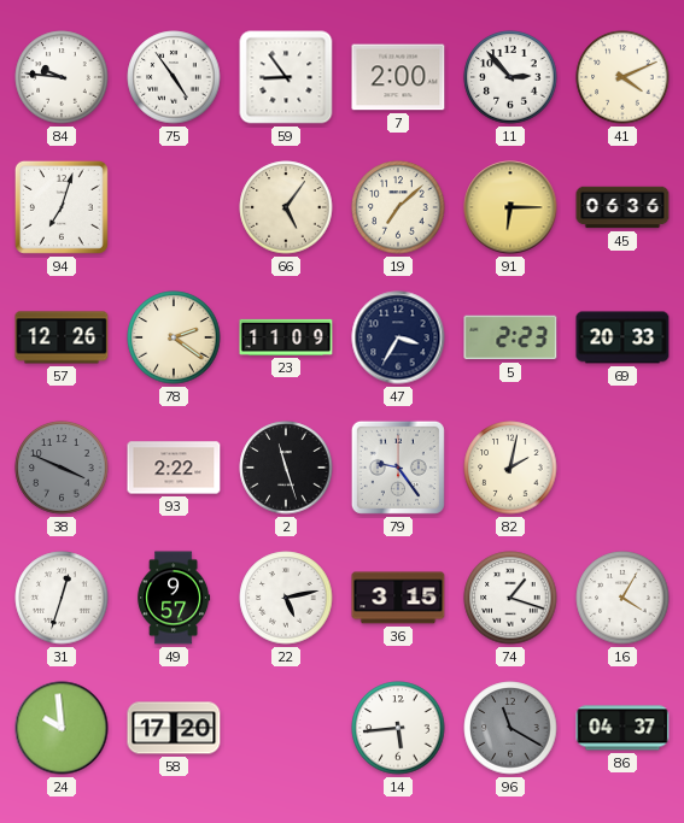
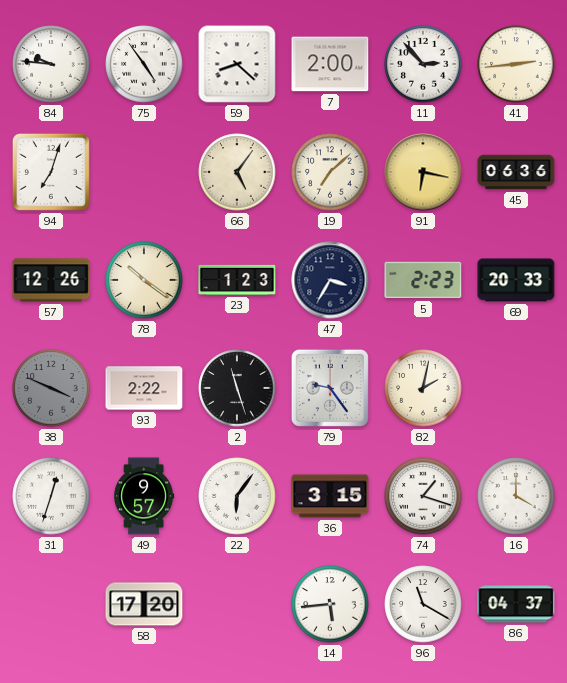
59: 8:54 -> 8:22
41: 4:11 -> 2:44
91: 6:15 -> 6:17
78: 2:21 -> 10:21
23: 11:09 -> 1:23
22: 5:13 -> 6:06
16: 4:05 -> 4:00
24: 9:59 -> none
96 dial: grey -> white
